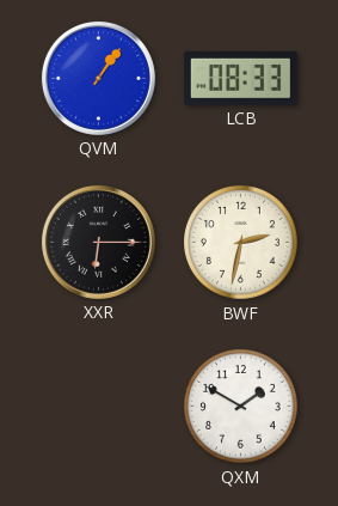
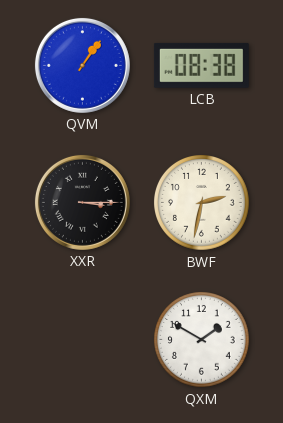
LCB: 08:33 -> 08:38
XXR: 6:15 -> 3:15
